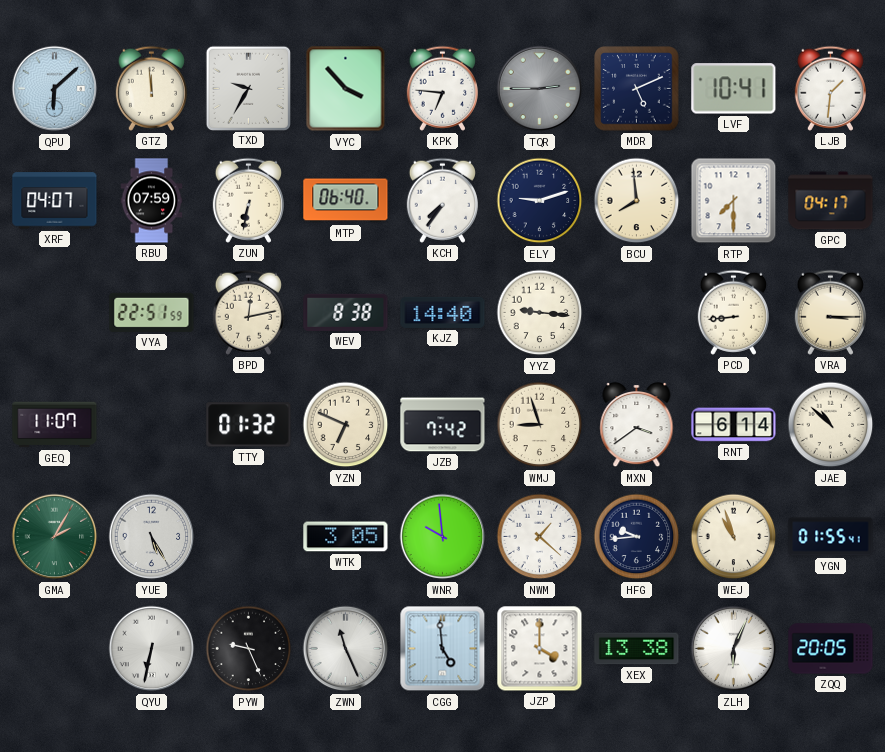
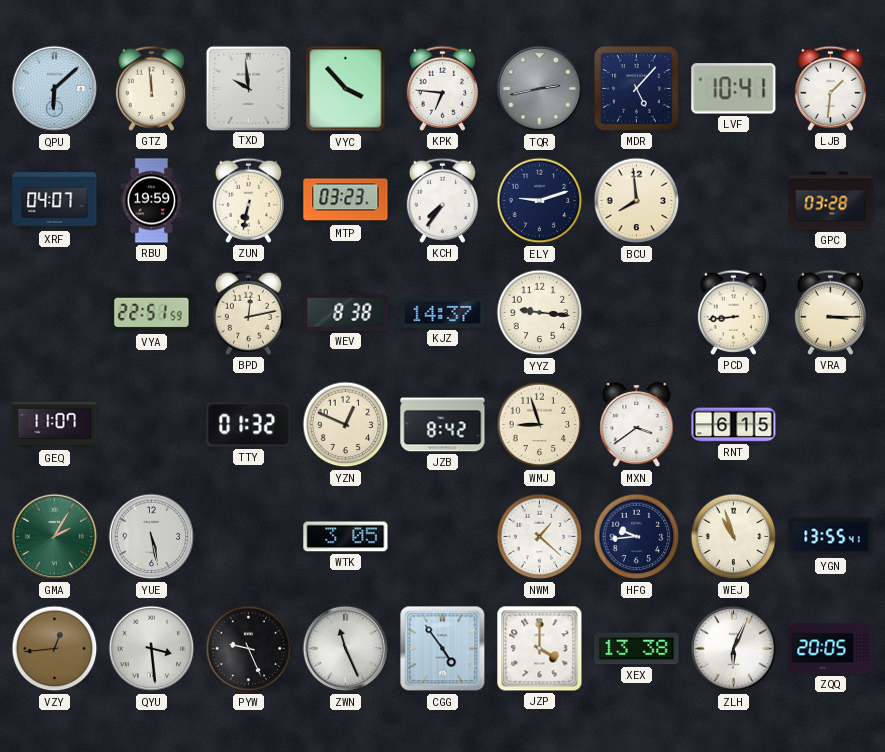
TXD: 9:35 -> 9:59
TQR: 2:45 -> 2:43
MDR: 5:11 -> 5:07
RBU: 07:59 -> 19:59
MTP: 06:40 -> 03:23
RTP: 7:30 -> none
GPC: 04:17 -> 03:28
KJZ: 14:40 -> 14:37
YZN: 6:49 -> 12:49
JZB: 7:42 -> 8:42
RNT: 6:14 -> 6:15
JAE: 10:52 -> none
YUE: 5:25 -> 5:28
WNR: 9:59 -> none
YGN: 01:55 -> 13:55
VZY: none -> 12:44
QYU: 6:32 -> 3:29
CGG: 4:59 -> 4:54
